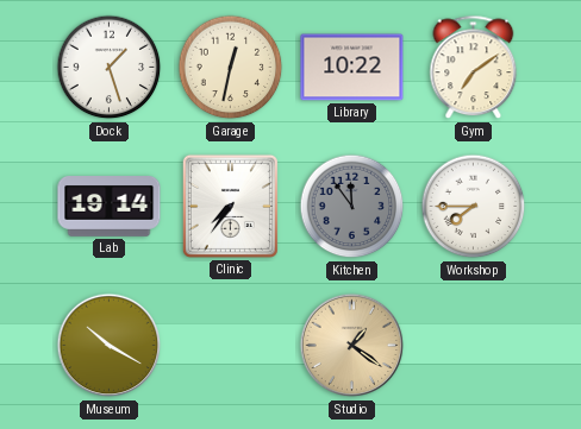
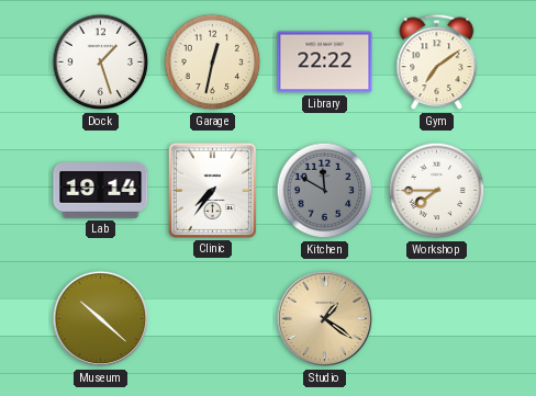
Library: 10:22 -> 22:22
Kitchen: 11:54 -> 11:50
Museum: 10:20 -> 10:22
